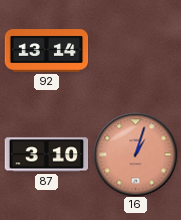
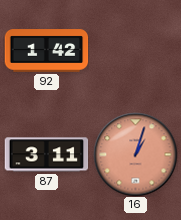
92: 13:14 -> 1:42
87: 3:10 -> 3:11
